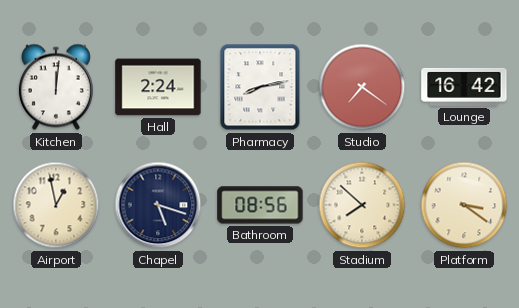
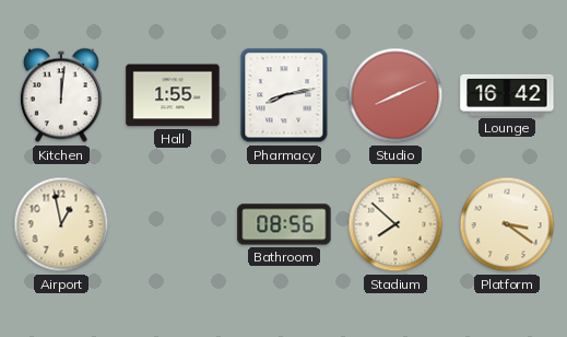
Hall: 2:24 -> 1:55
Studio: 7:21 -> 8:11
Chapel: 5:18 -> none
